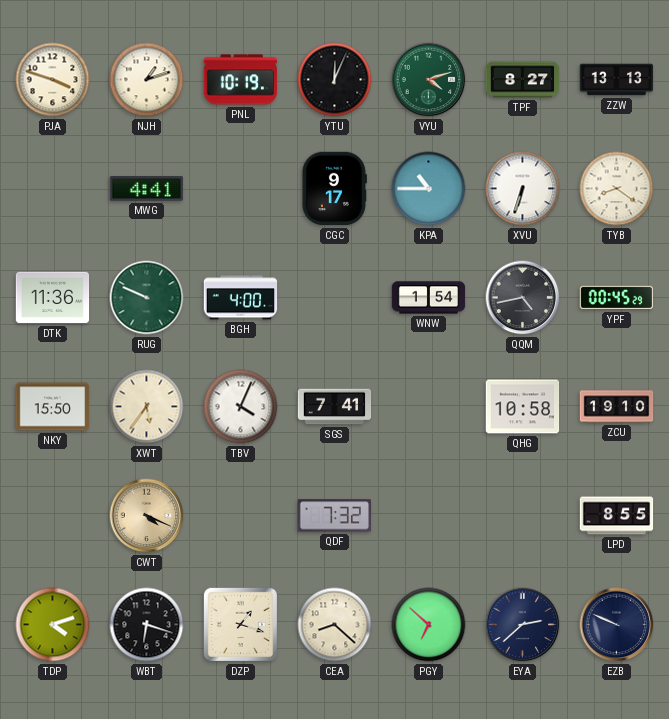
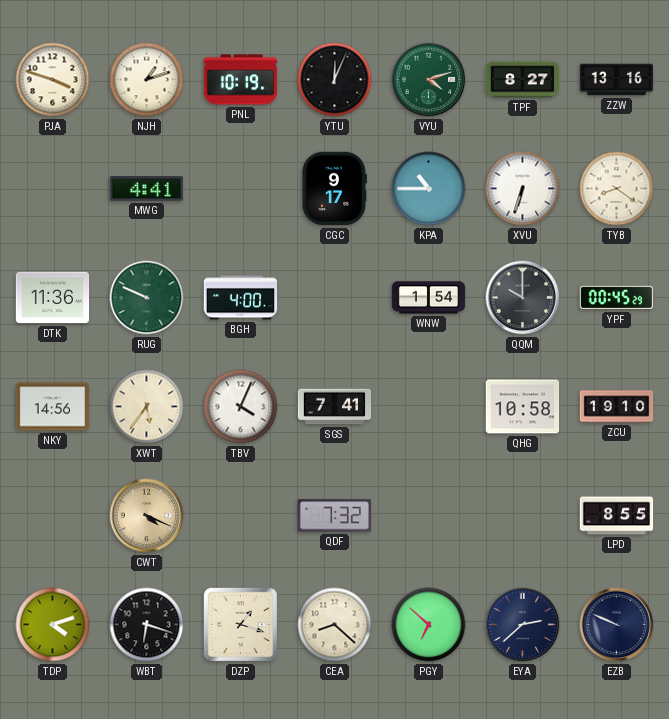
ZZW: 13:13 -> 13:16
QQM: 4:43 -> 10:00
NKY: 15:50 -> 14:56
